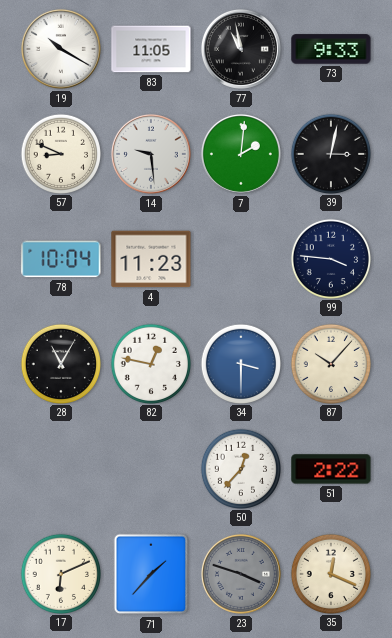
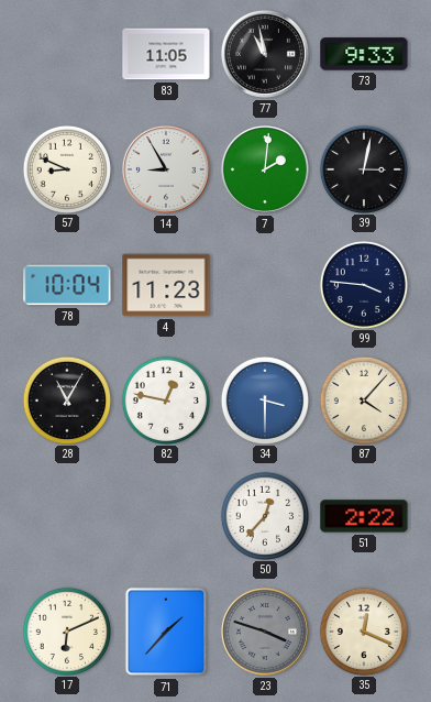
19: 10:20 -> none
14: 9:29 -> 8:55
87: 10:07 -> 4:07
